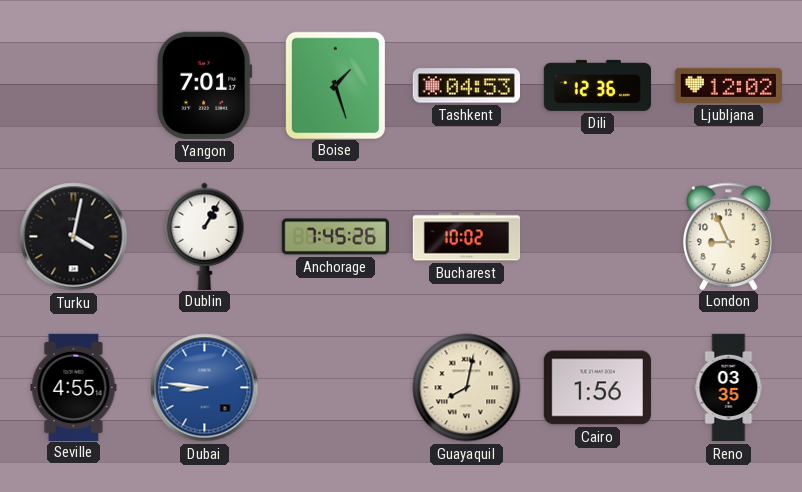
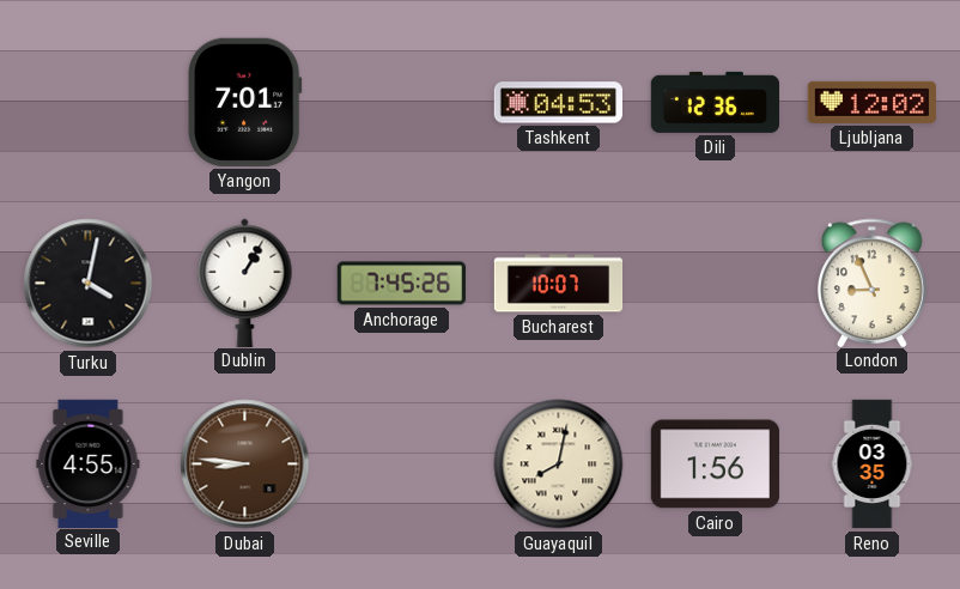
Boise: 1:27 -> none
Bucharest: 10:02 -> 10:07
Dubai dial: blue -> brown
